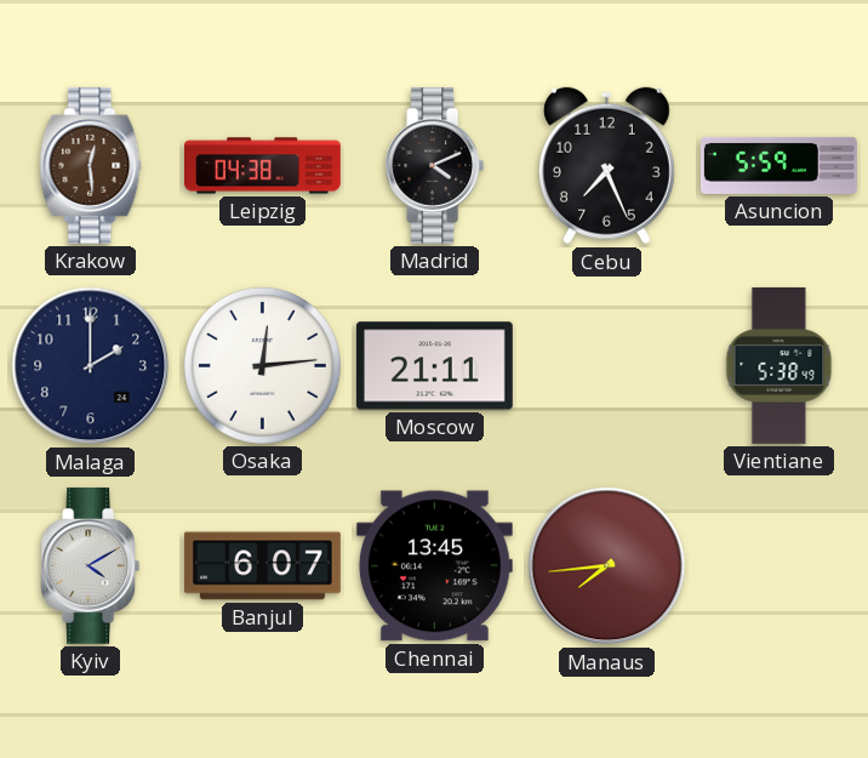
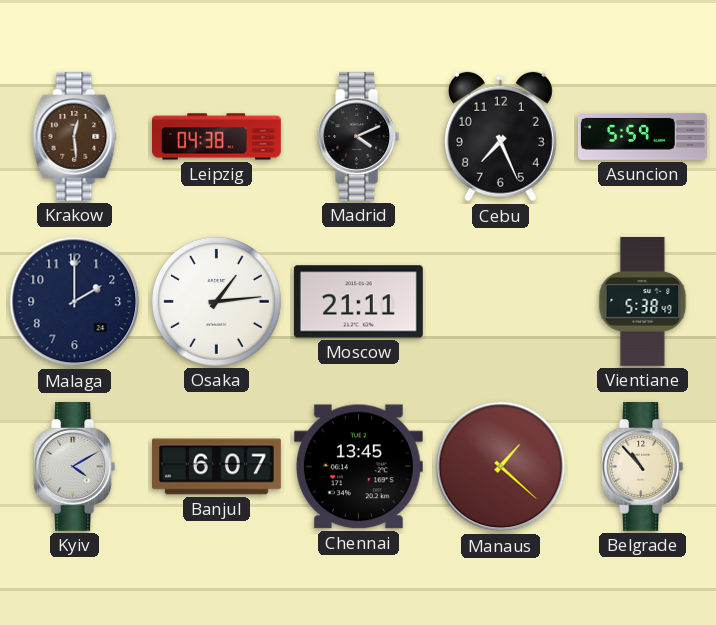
Osaka: 12:14 -> 1:14
Manaus: 7:44 -> 1:22
Belgrade: none -> 10:53
